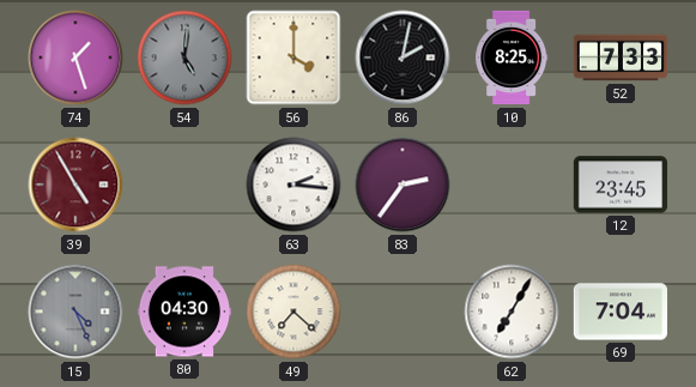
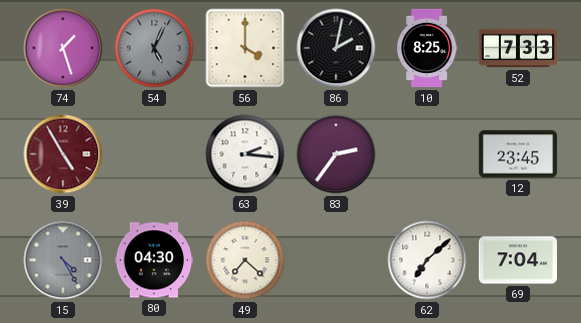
54: 5:01 -> 5:04
15: 4:26 -> 4:25
62: 7:05 -> 7:08
